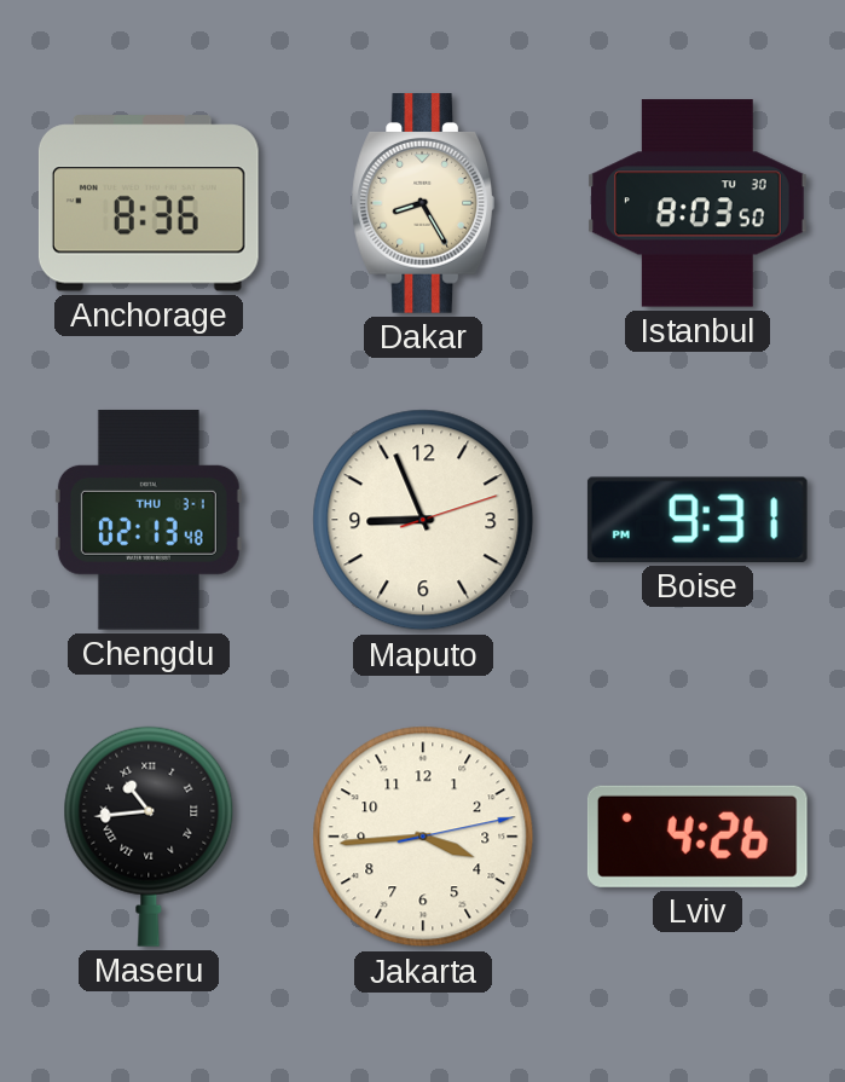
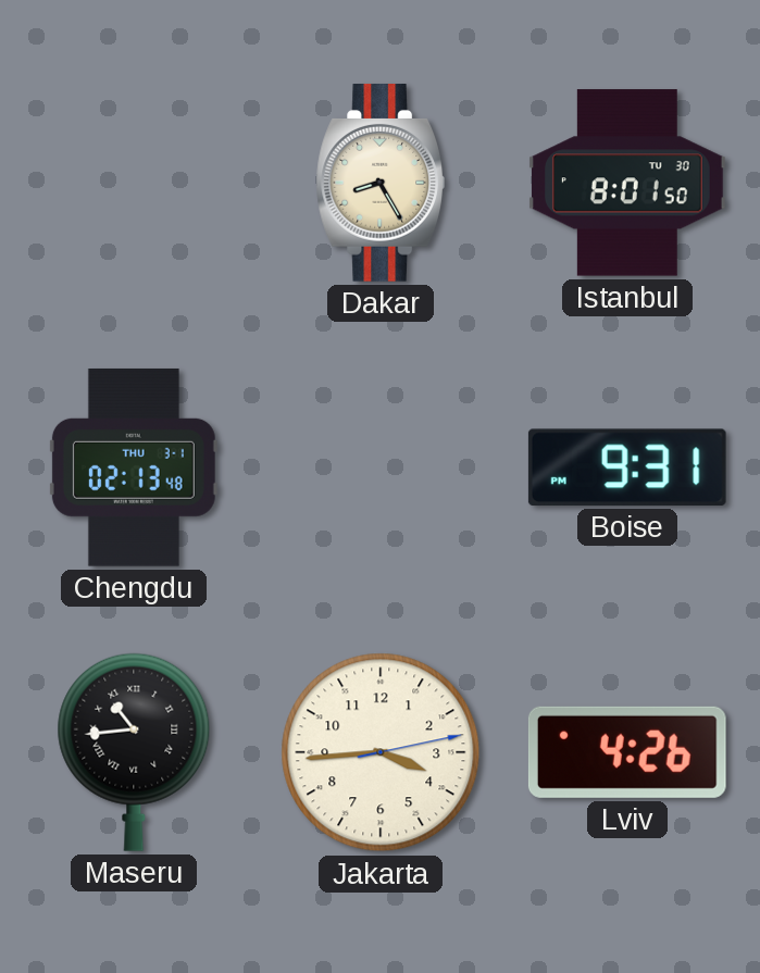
Anchorage: 8:36 -> none
Istanbul: 8:03 -> 8:01
Maputo: 8:56 -> none
